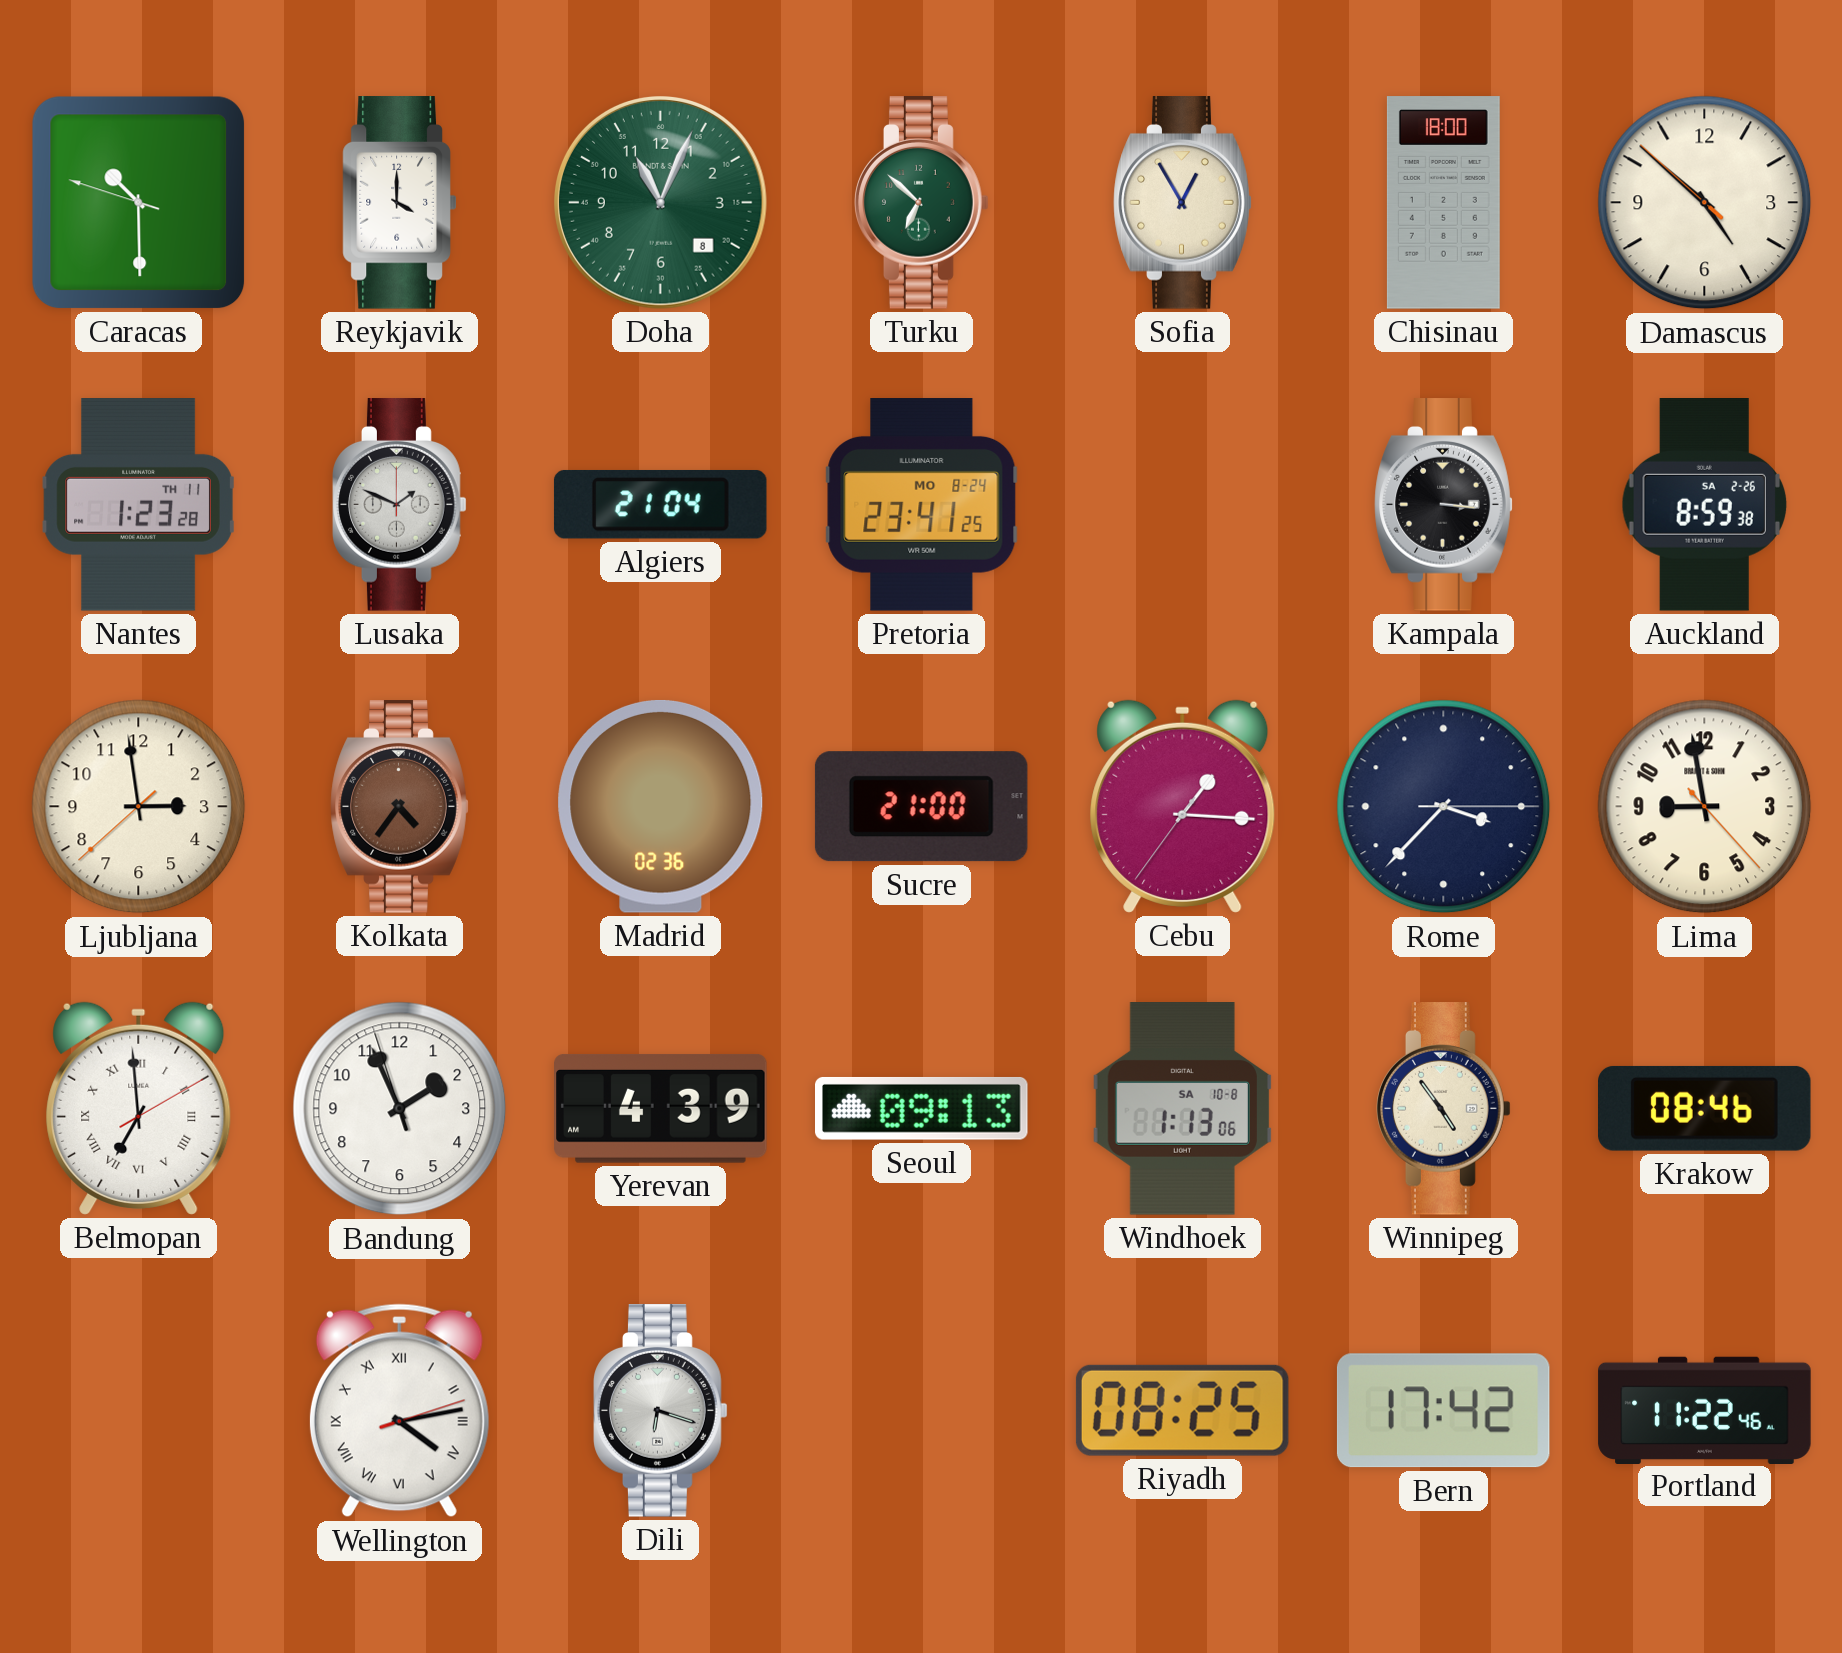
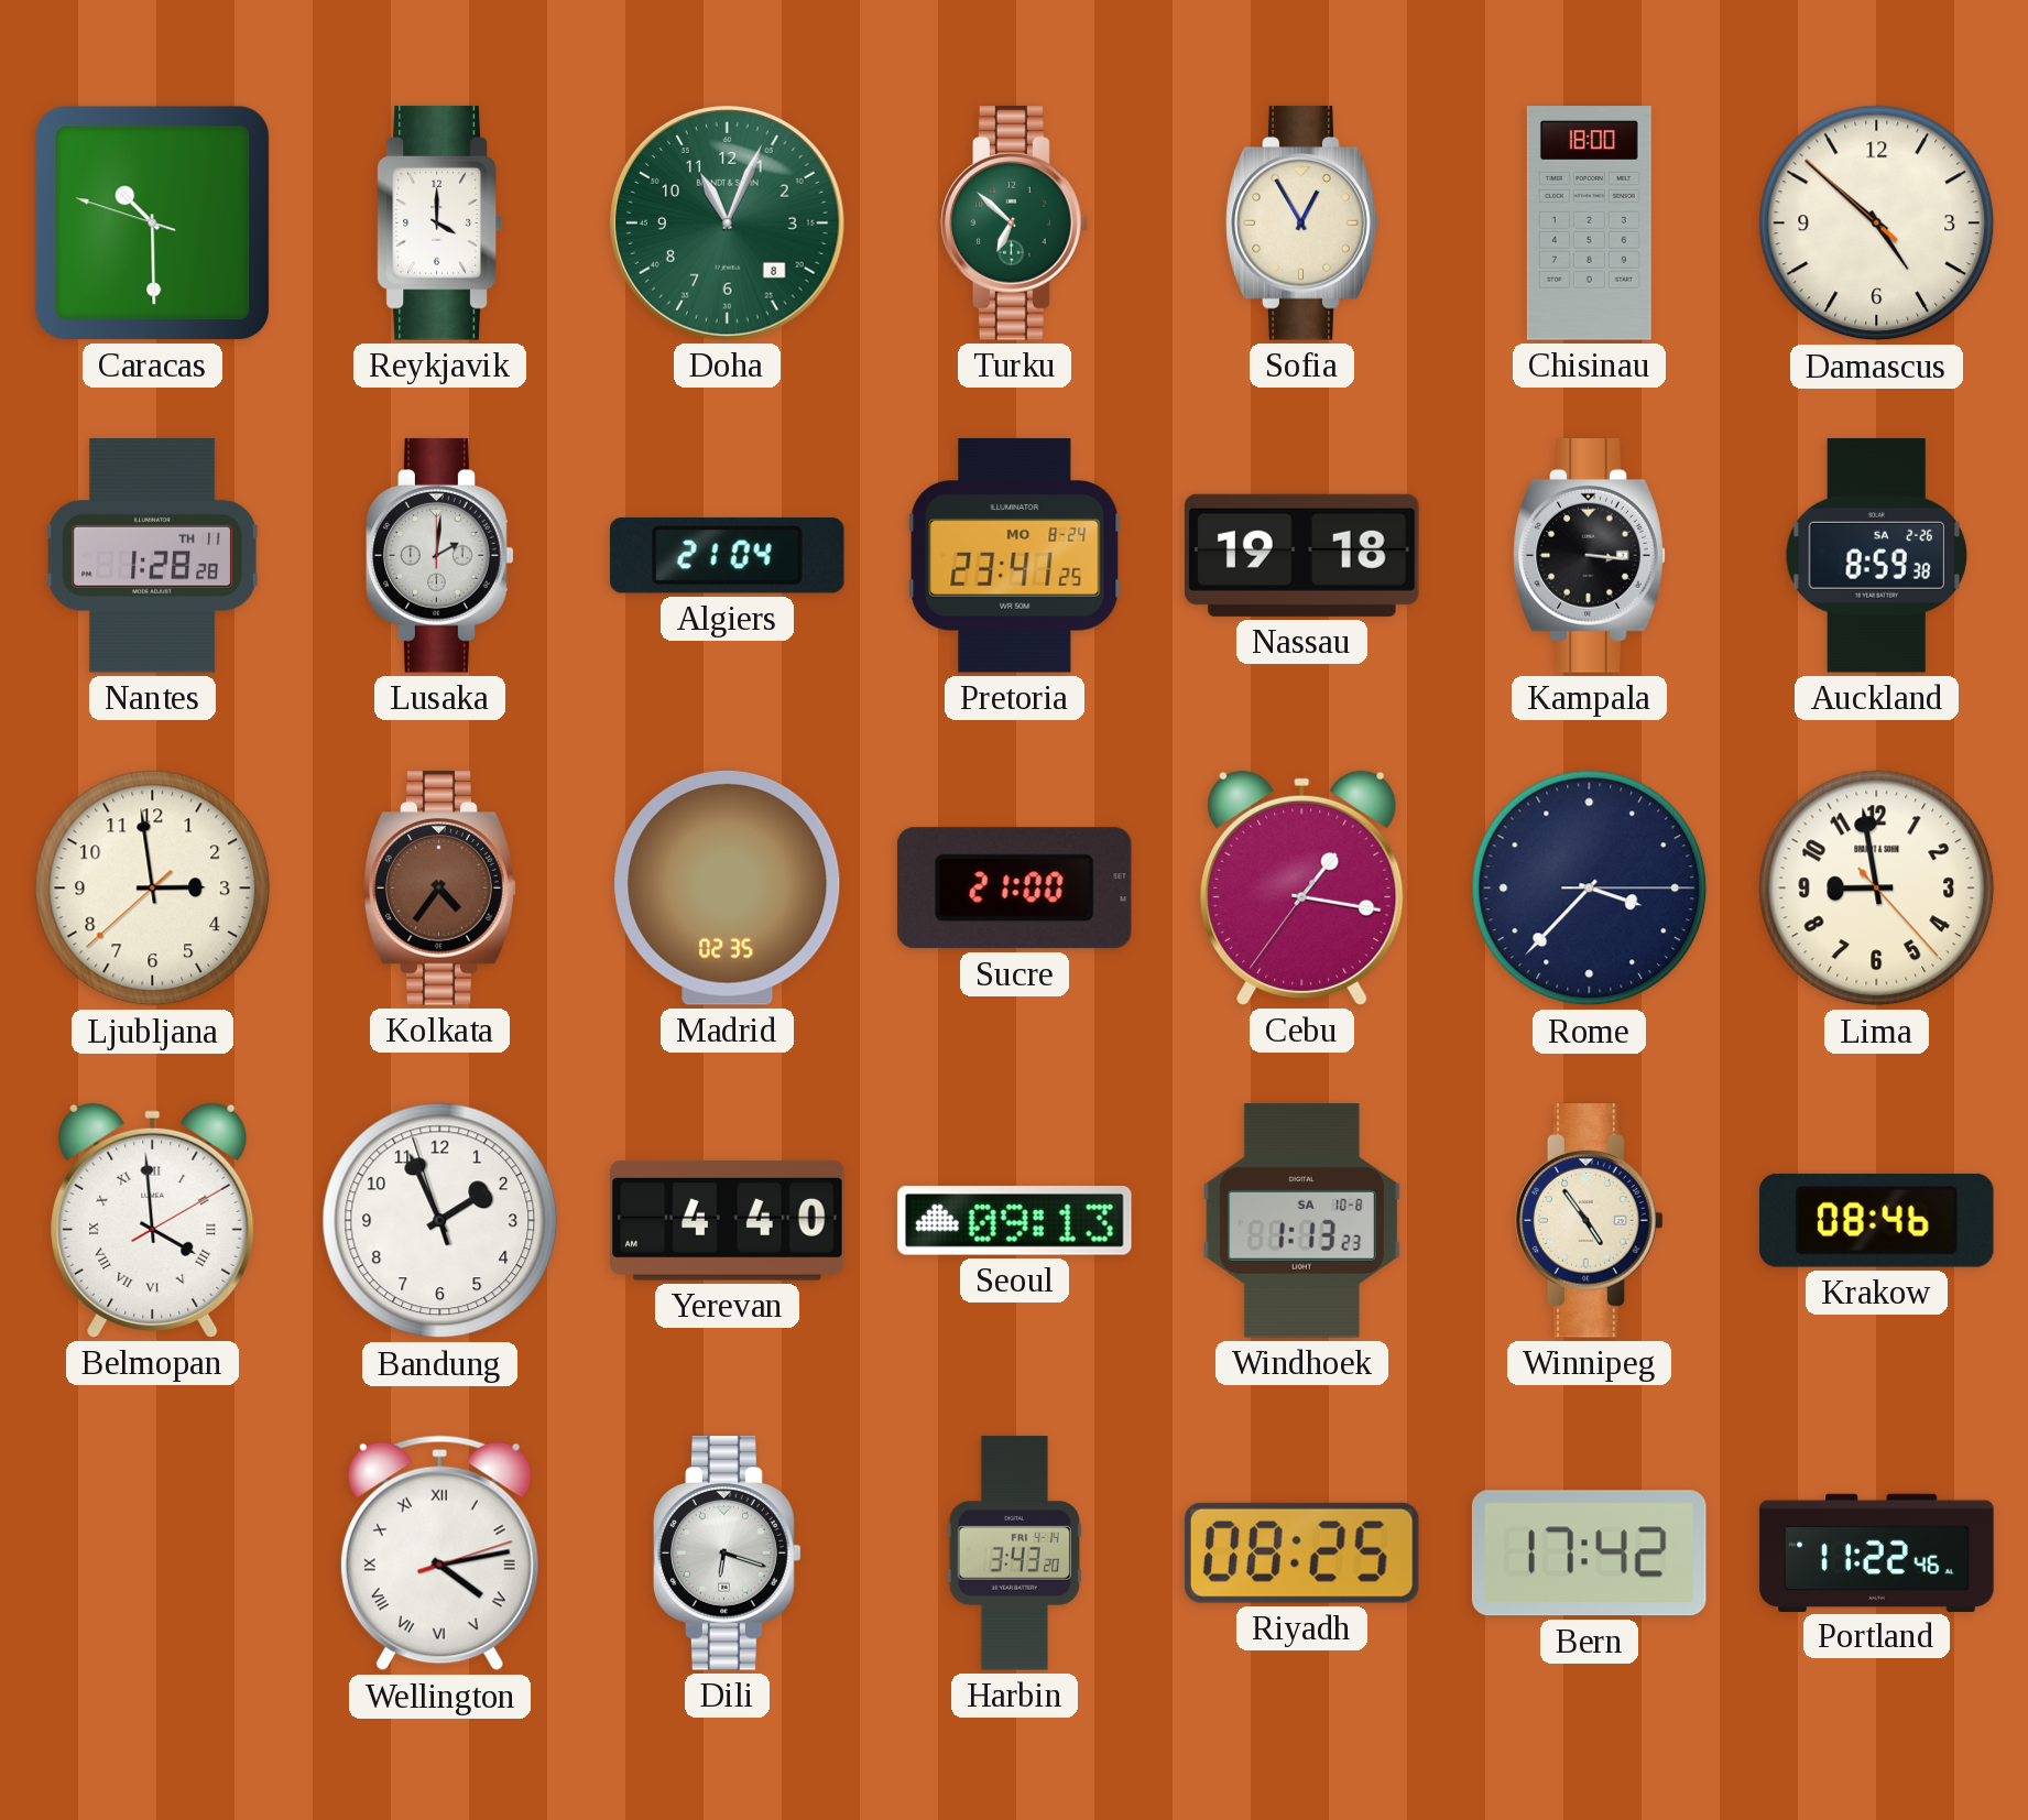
Nantes: 1:23 -> 1:28
Lusaka: 1:49 -> 2:01
Nassau: none -> 19:18
Madrid: 02:36 -> 02:35
Cebu: 1:15 -> 1:16
Belmopan: 6:59 -> 3:59
Yerevan: 4:39 -> 4:40
Windhoek: 1:13:06 -> 1:13:23
Harbin: none -> 3:43
